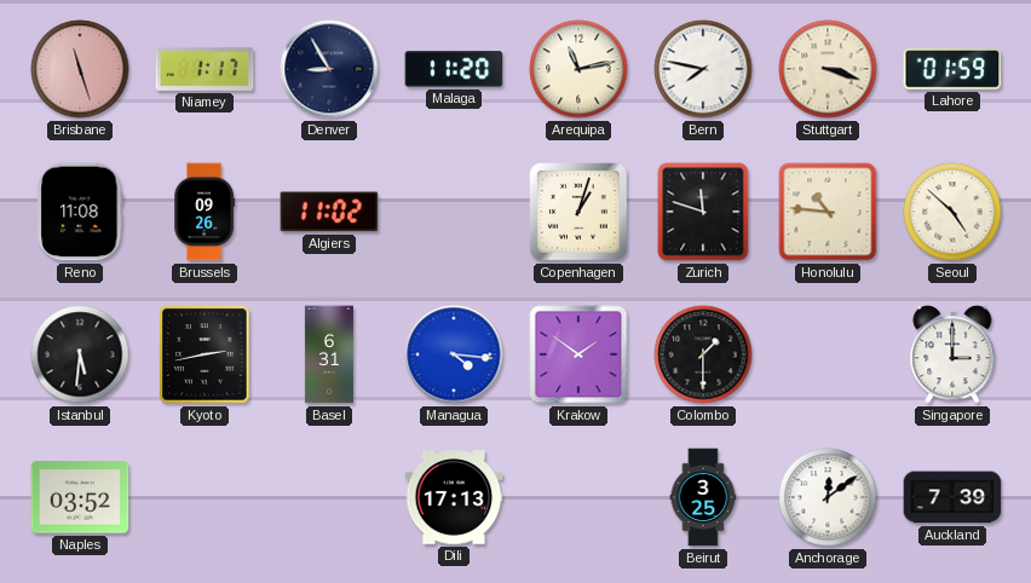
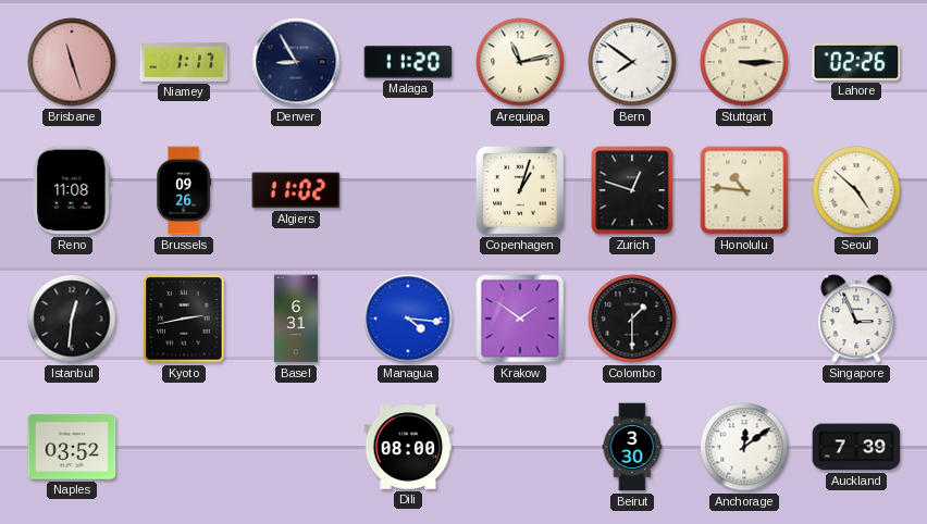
Bern: 7:47 -> 7:51
Stuttgart: 3:18 -> 3:15
Lahore: 01:59 -> 02:26
Zurich: 11:48 -> 12:48
Istanbul: 5:31 -> 12:31
Singapore: 3:00 -> 2:56
Dili: 17:13 -> 08:00
Beirut: 3:25 -> 3:30
